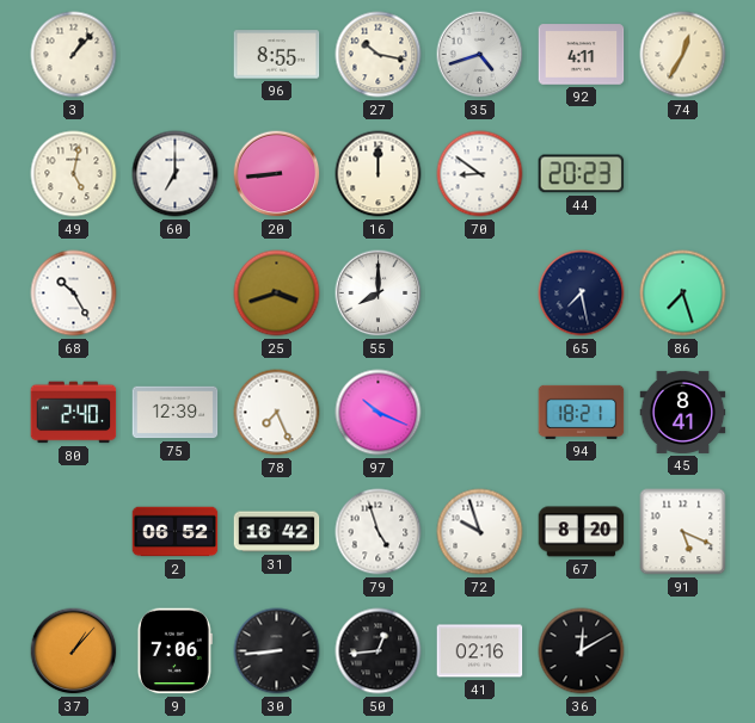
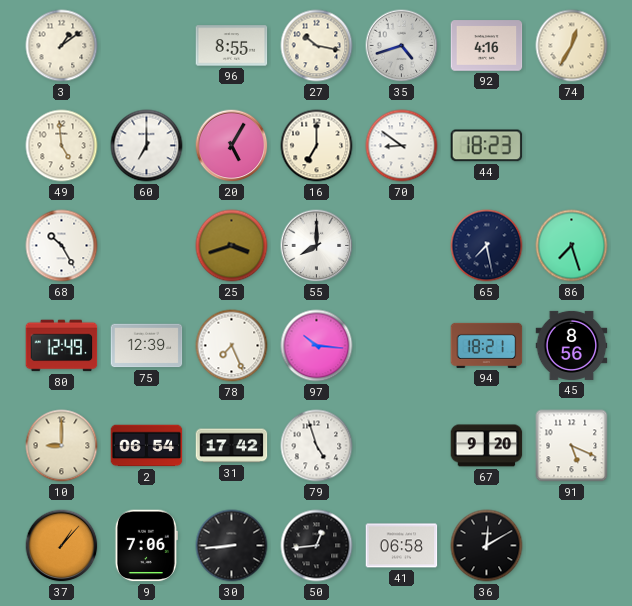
3: 1:07 -> 1:09
92: 4:11 -> 4:16
49: 5:02 -> 4:59
20: 8:44 -> 5:05
16: 12:00 -> 7:00
44: 20:23 -> 18:23
80: 2:40 -> 12:49
97: 10:19 -> 10:16
45: 8:41 -> 8:56
10: none -> 9:00
2: 06:52 -> 06:54
31: 16:42 -> 17:42
72: 9:57 -> none
67: 8:20 -> 9:20
41: 02:16 -> 06:58
